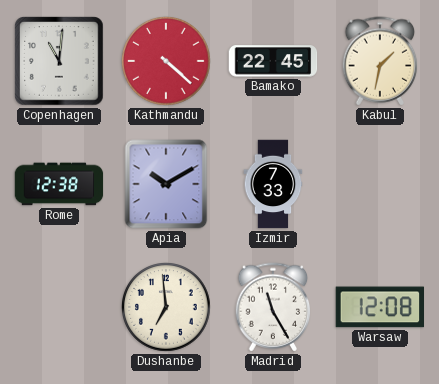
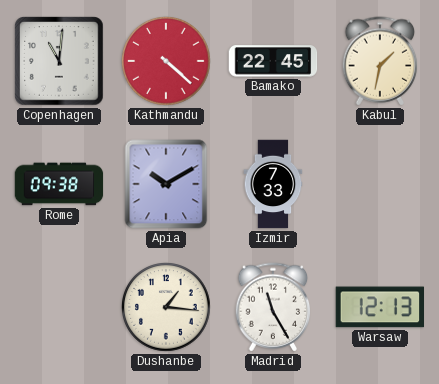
Rome: 12:38 -> 09:38
Dushanbe: 6:59 -> 1:16
Warsaw: 12:08 -> 12:13
